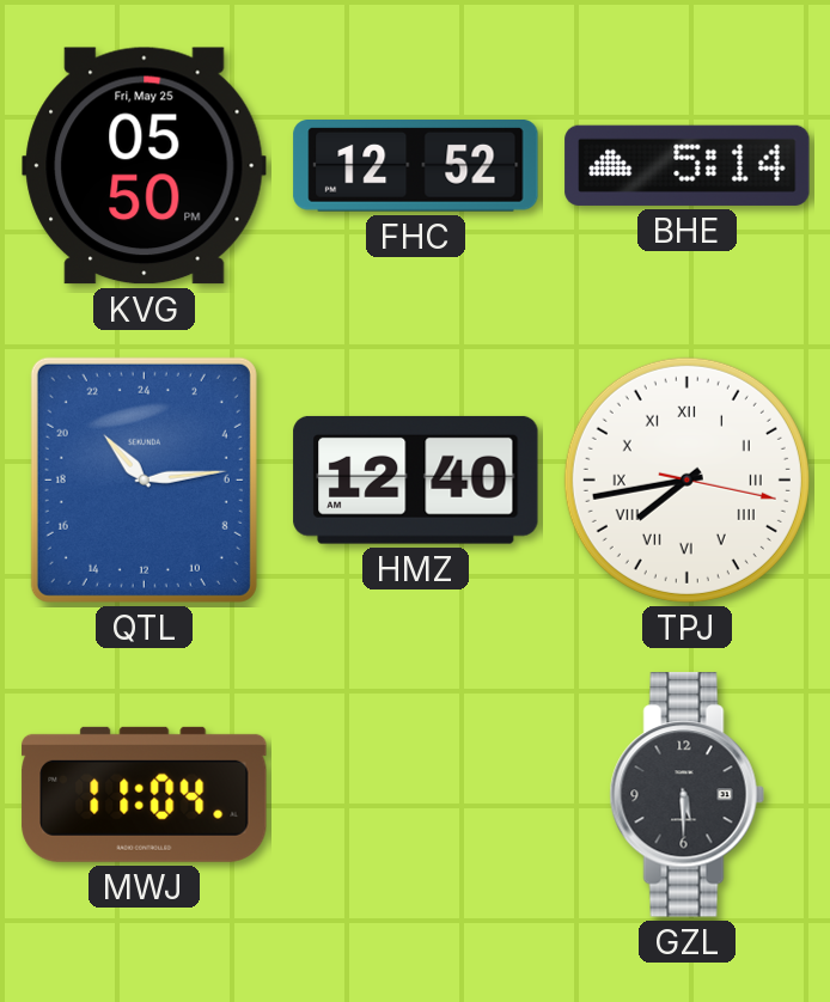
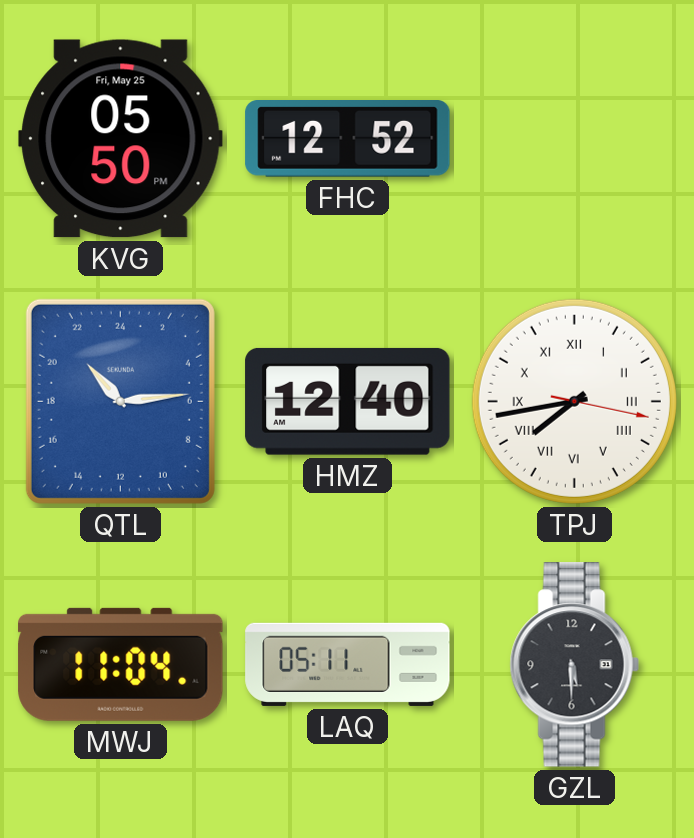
BHE: 5:14 -> none
LAQ: none -> 05:11
